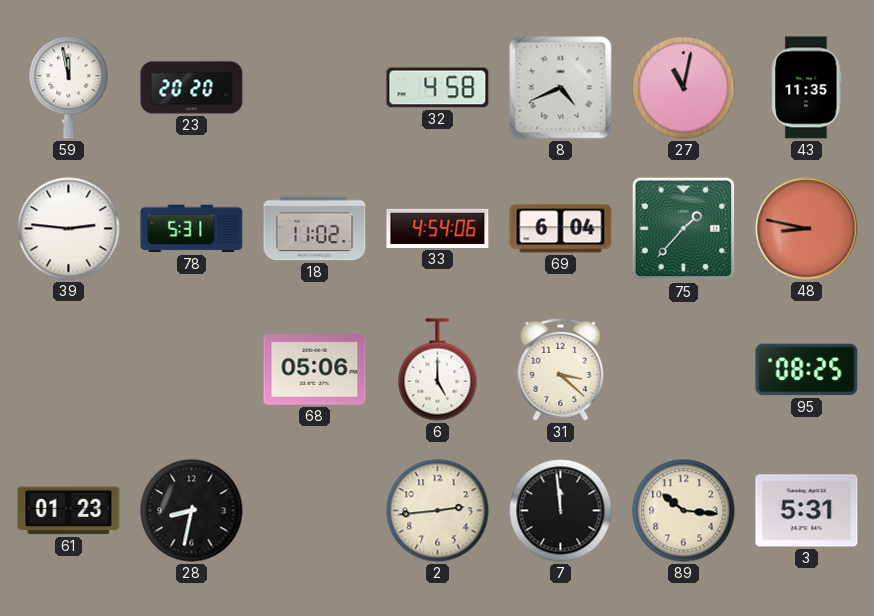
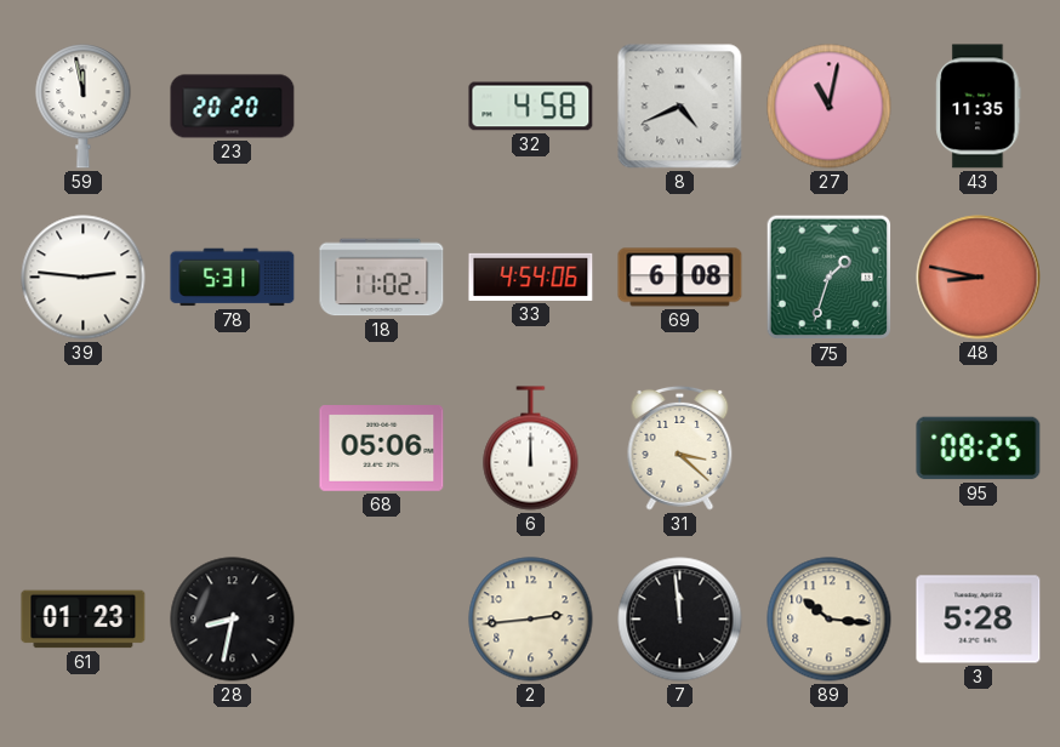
69: 6:04 -> 6:08
75: 1:37 -> 1:33
6: 5:00 -> 12:00
3: 5:31 -> 5:28
